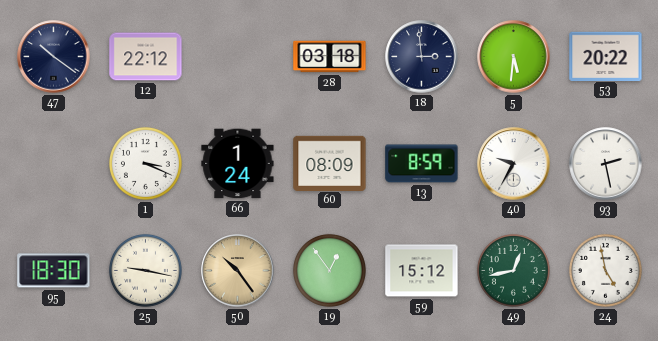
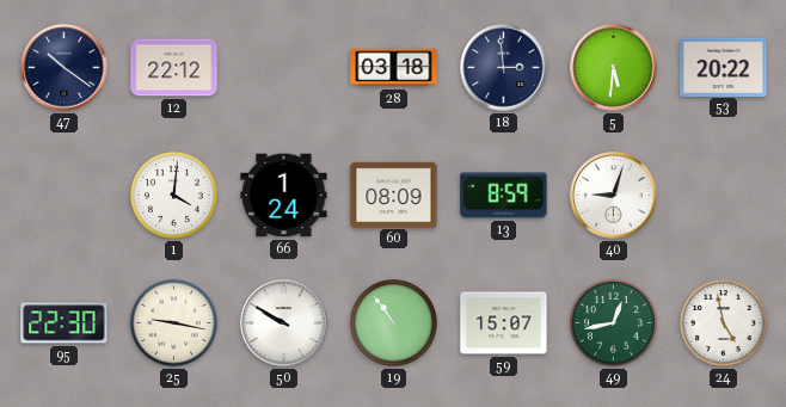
1: 3:19 -> 4:01
40: 9:35 -> 9:03
93: 2:28 -> none
95: 18:30 -> 22:30
50: 10:24 -> 9:50
50 dial: champagne -> white
19: 12:54 -> 10:54
59: 15:12 -> 15:07
